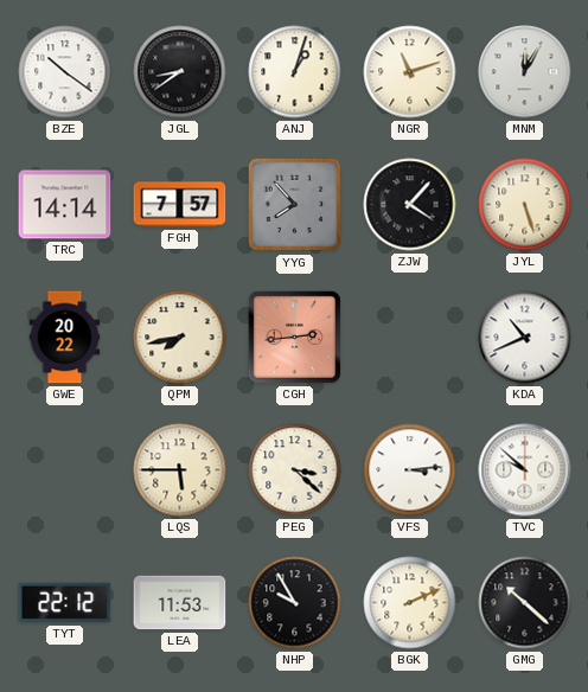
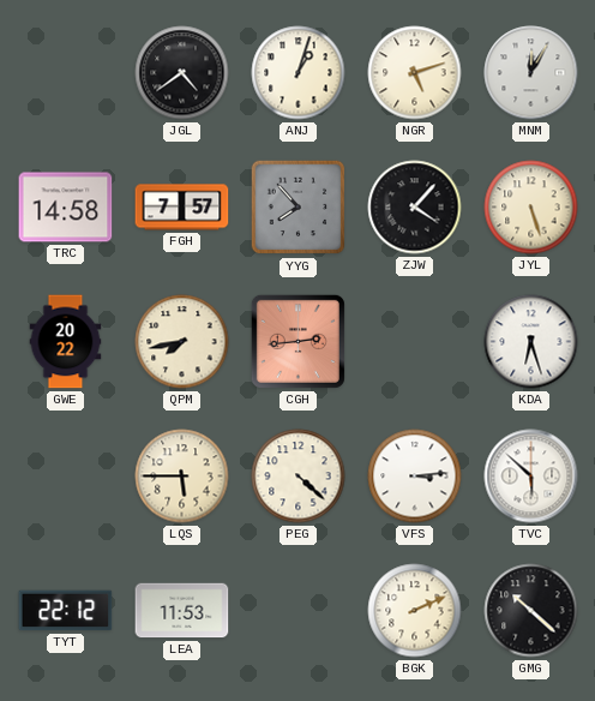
BZE: 10:21 -> none
JGL: 8:39 -> 4:39
NGR: 11:12 -> 5:12
TRC: 14:14 -> 14:58
KDA: 10:41 -> 6:27
PEG: 3:22 -> 4:22
TVC: 9:52 -> 5:52
NHP: 9:55 -> none
